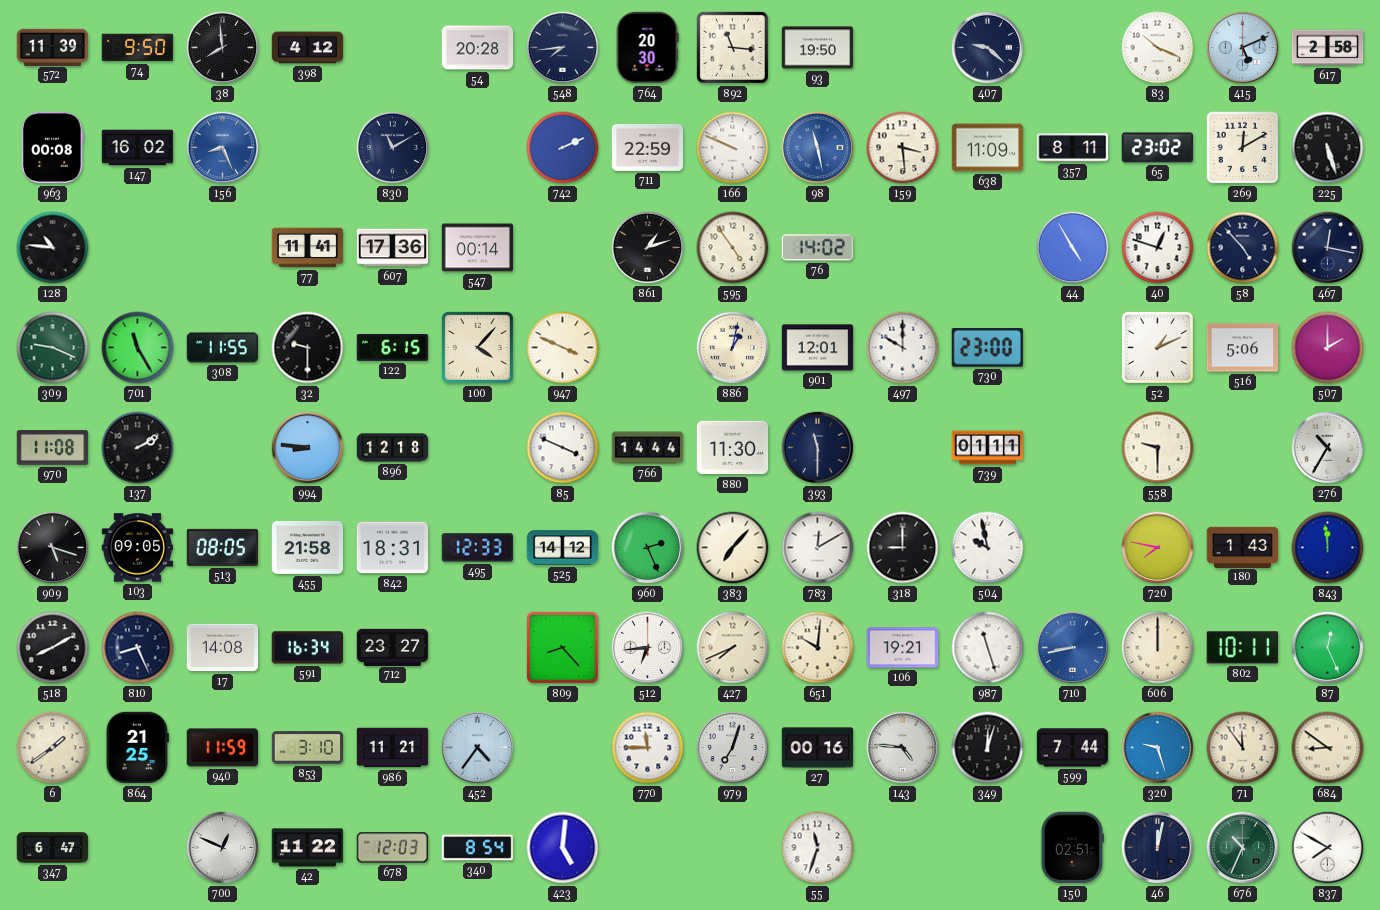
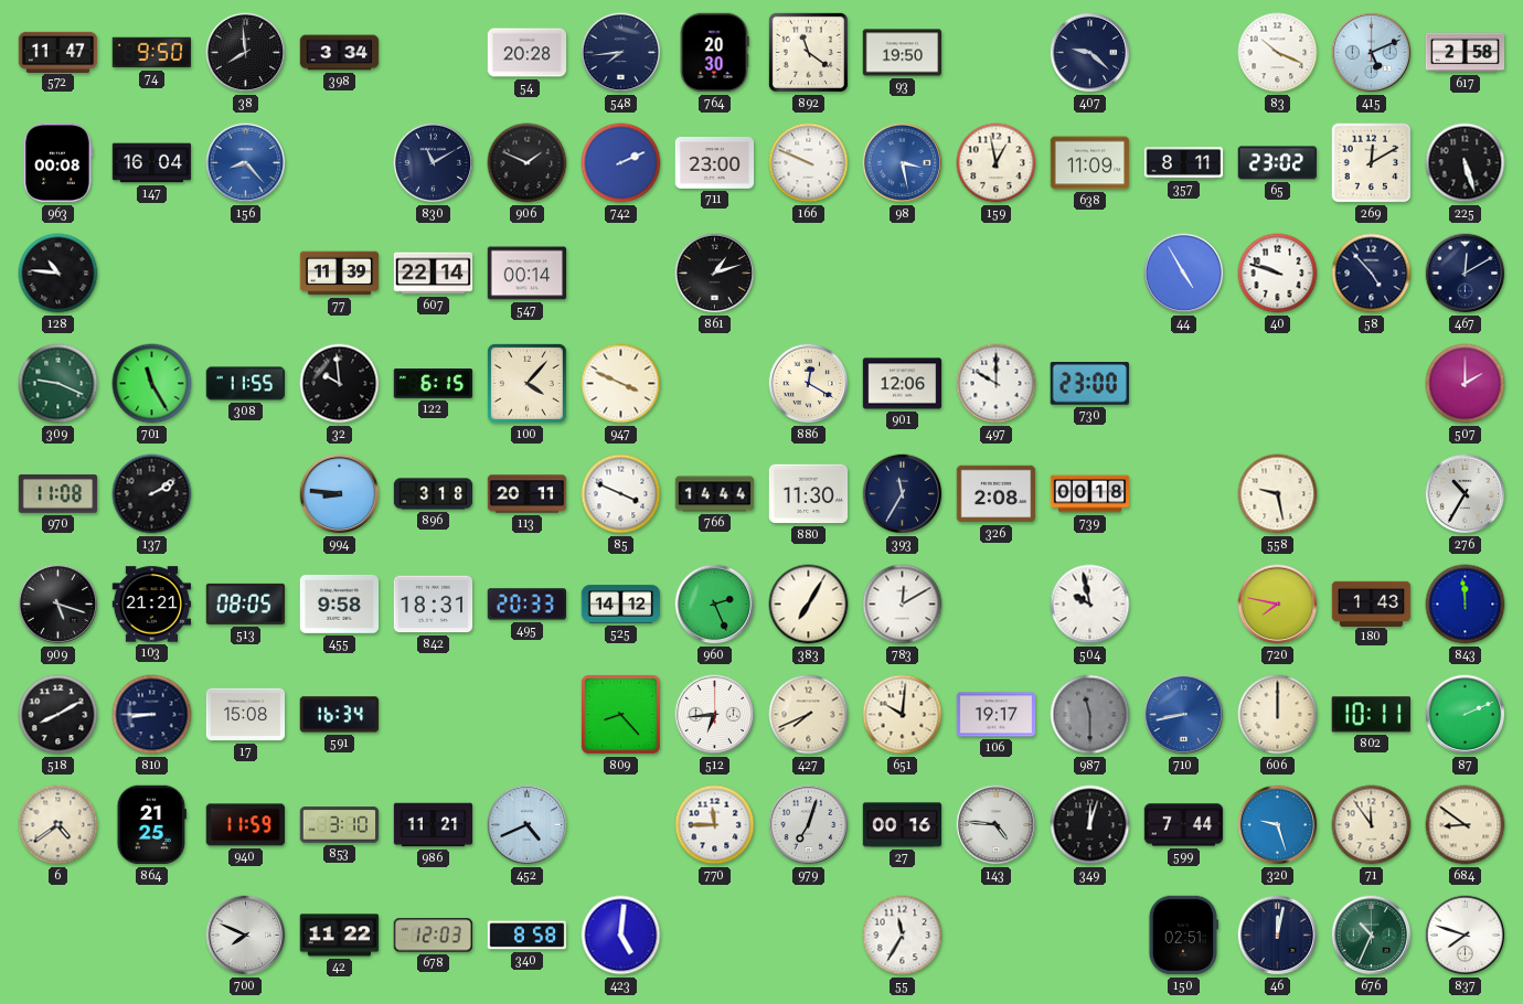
572: 11:39 -> 11:47
398: 4:12 -> 3:34
892: 11:16 -> 11:21
147: 16:02 -> 16:04
156: 8:26 -> 8:23
906: none -> 1:49
711: 22:59 -> 23:00
98: 11:28 -> 3:28
159: 3:29 -> 12:58
77: 11:41 -> 11:39
607: 17:36 -> 22:14
595: 4:54 -> none
76: 14:02 -> none
40: 12:48 -> 9:48
467: 12:17 -> 12:10
32: 9:30 -> 9:59
886: 1:02 -> 12:20
901: 12:01 -> 12:06
52: 1:11 -> none
516: 5:06 -> none
896: 12:18 -> 3:18
113: none -> 20:11
393: 11:30 -> 11:35
326: none -> 2:08
739: 01:11 -> 00:18
558: 9:30 -> 9:28
103: 09:05 -> 21:21
455: 21:58 -> 9:58
495: 12:33 -> 20:33
383: 7:07 -> 7:05
318: 9:00 -> none
810: 8:26 -> 8:45
17: 14:08 -> 15:08
712: 23:27 -> none
106: 19:21 -> 19:17
987: 11:27 -> 11:30
987 dial: white -> grey
87: 12:26 -> 2:11
6: 1:39 -> 4:39
452: 4:36 -> 4:41
347: 6:47 -> none
700: 12:49 -> 7:49
340: 8:54 -> 8:58
55: 11:33 -> 11:35
837: 7:50 -> 7:48
